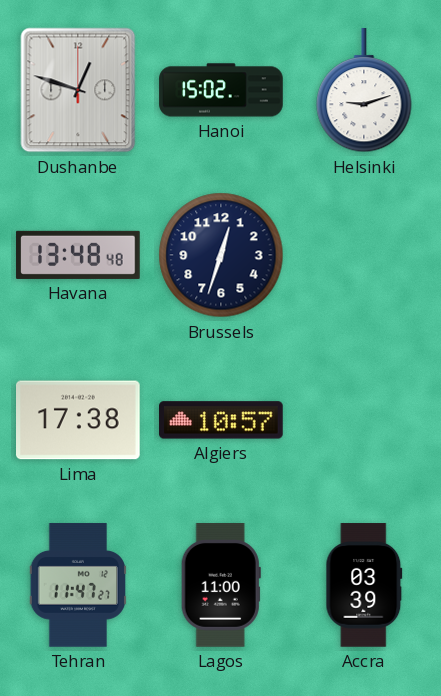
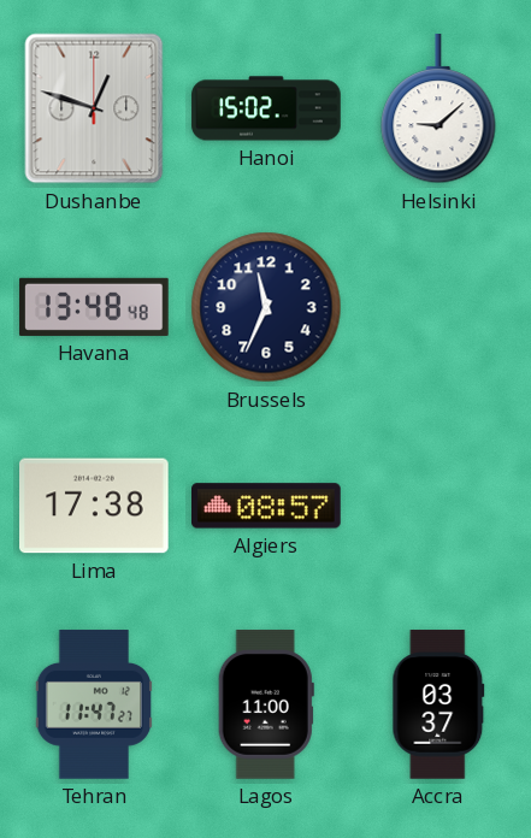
Helsinki: 9:12 -> 9:08
Brussels: 12:33 -> 11:34
Algiers: 10:57 -> 08:57
Accra: 03:39 -> 03:37
